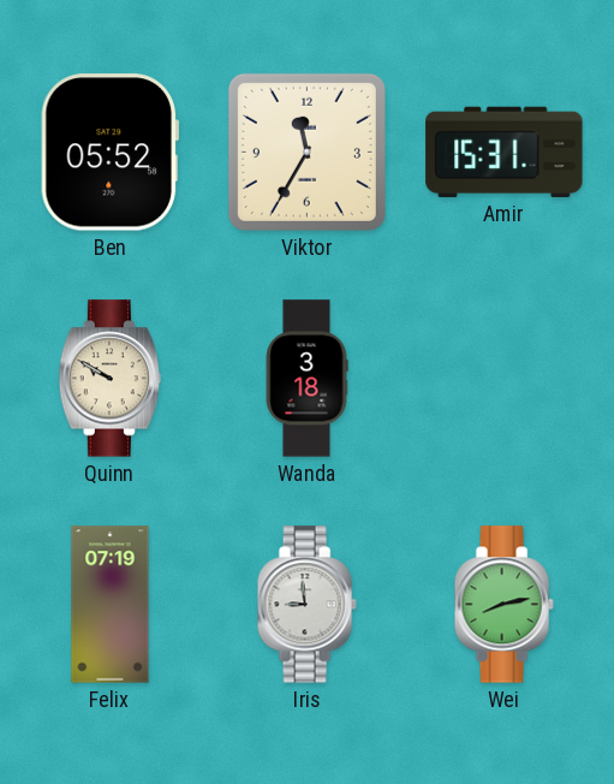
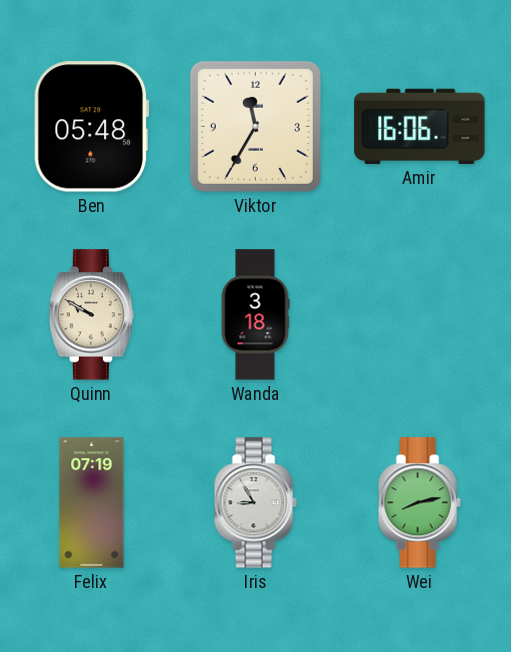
Ben: 05:52 -> 05:48
Amir: 15:31 -> 16:06
Iris: 8:59 -> 8:55
